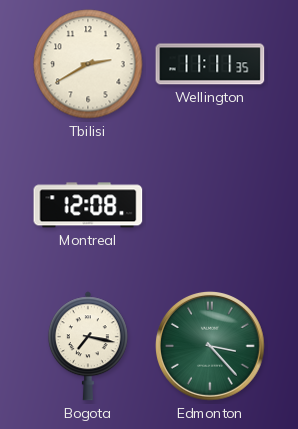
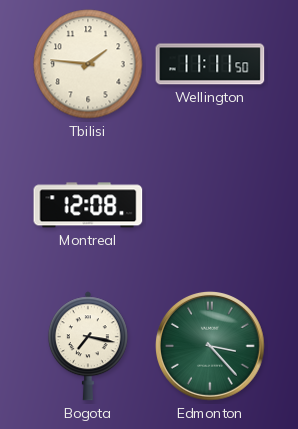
Tbilisi: 2:40 -> 1:46
Wellington: 11:11:35 -> 11:11:50
